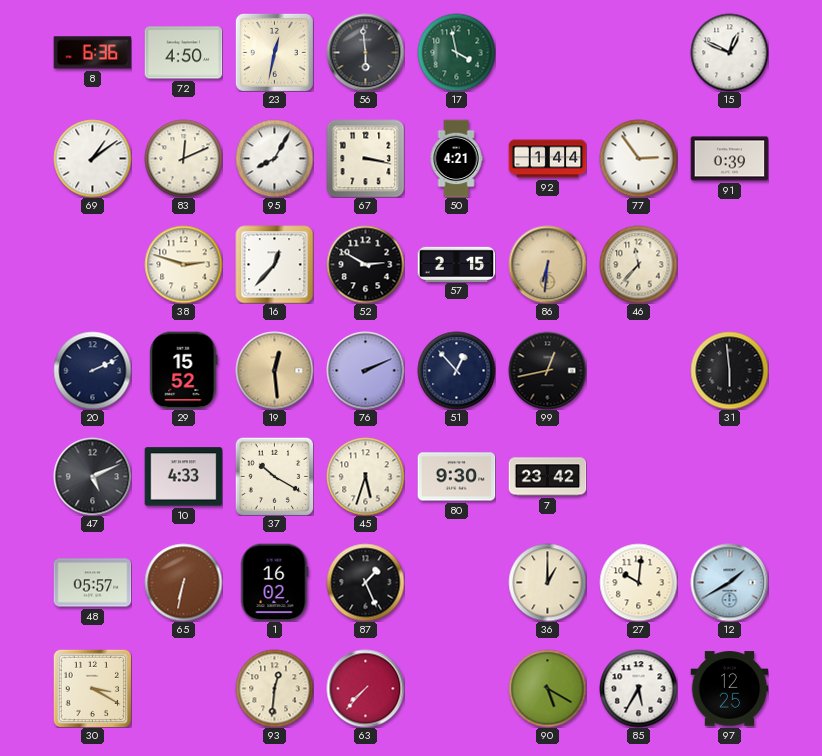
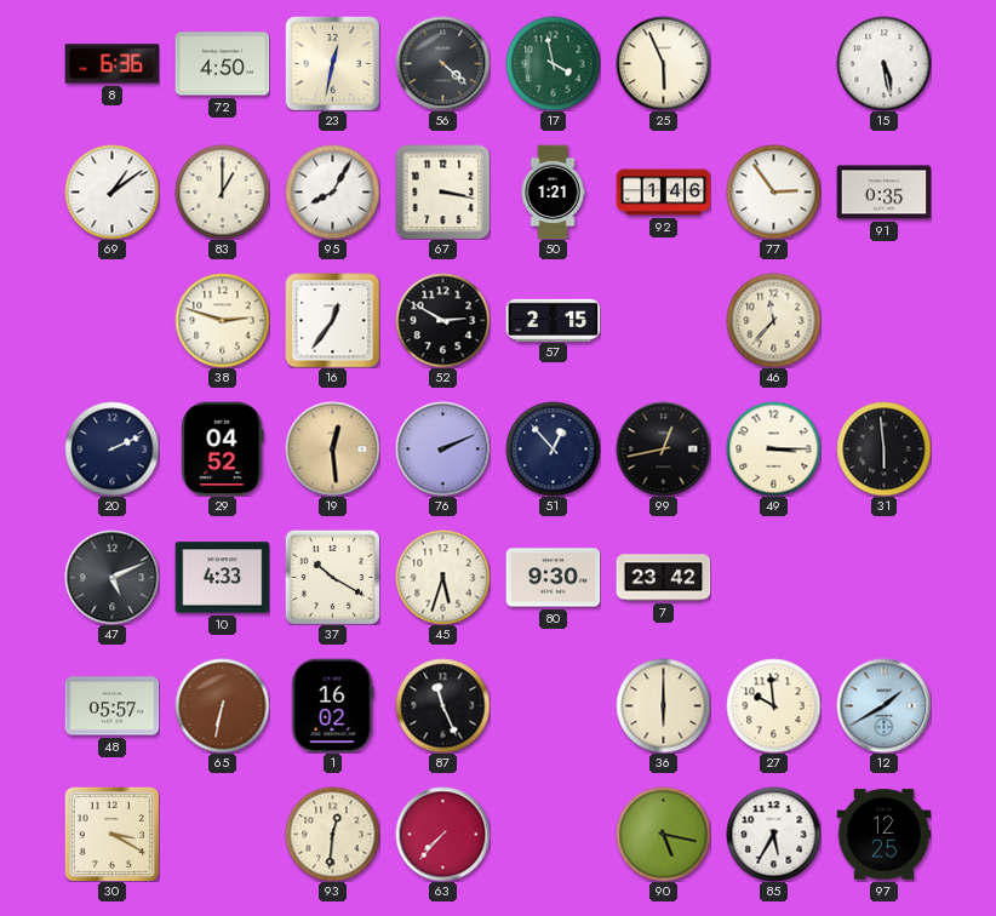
56: 5:59 -> 4:22
25: none -> 5:56
15: 12:49 -> 5:28
83: 12:11 -> 1:00
50: 4:21 -> 1:21
92: 1:44 -> 1:46
91: 0:39 -> 0:35
16: 12:37 -> 12:36
86: 6:31 -> none
29: 15:52 -> 04:52
49: none -> 3:15
87: 1:26 -> 11:26
36: 1:00 -> 6:00
27: 10:01 -> 9:59
90: 5:20 -> 5:17
